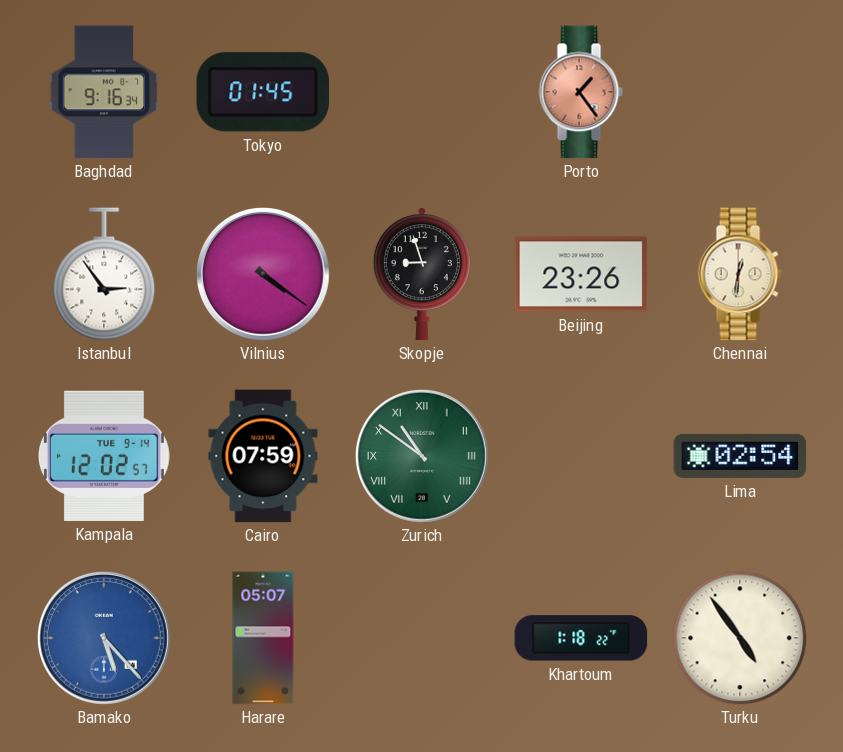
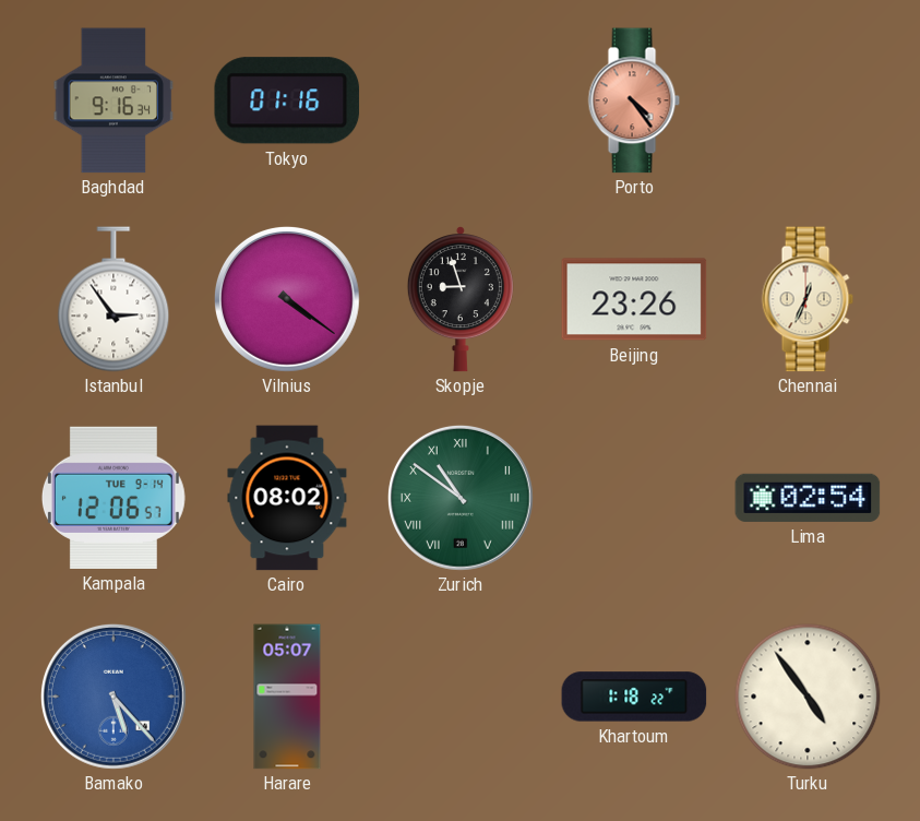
Tokyo: 01:45 -> 01:16
Porto: 1:24 -> 4:24
Chennai: 12:31 -> 12:34
Kampala: 12:02 -> 12:06
Cairo: 07:59 -> 08:02
